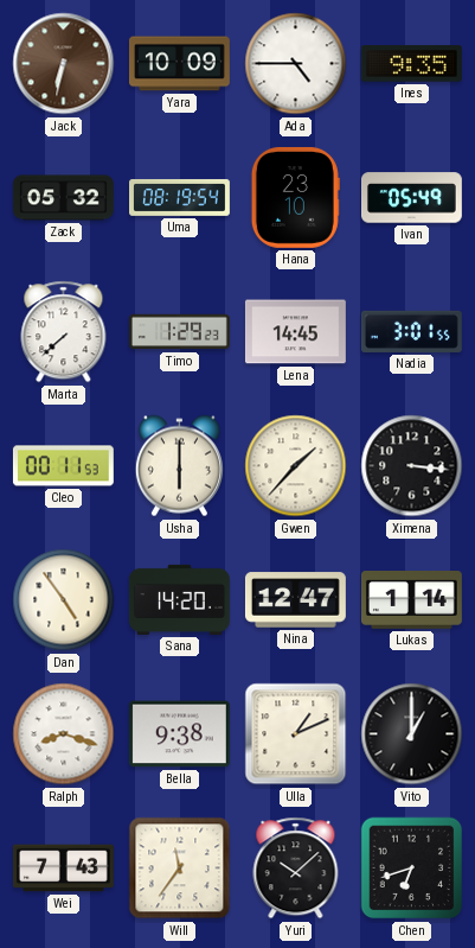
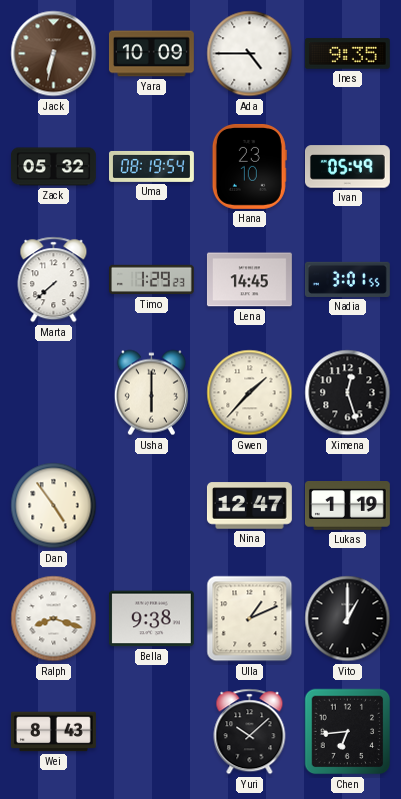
Cleo: 00:11 -> none
Ximena: 3:16 -> 12:27
Sana: 14:20 -> none
Lukas: 1:14 -> 1:19
Wei: 7:43 -> 8:43
Will: 11:36 -> none
Chen: 6:42 -> 6:44
